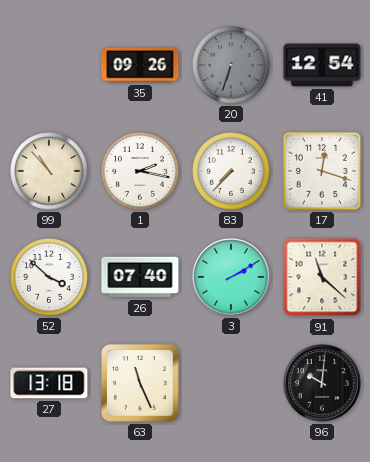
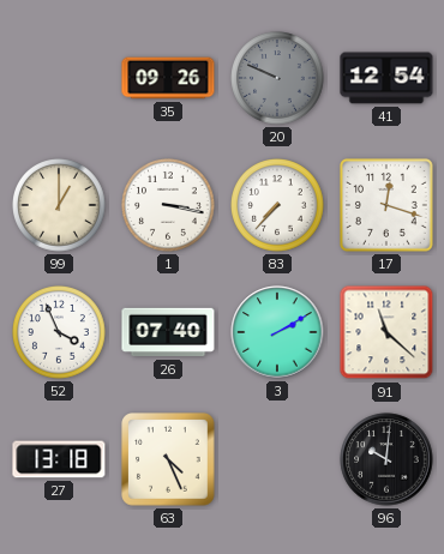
20: 6:33 -> 9:49
99: 10:53 -> 1:00
1: 2:17 -> 3:17
52: 3:52 -> 3:56
63: 11:26 -> 4:26
